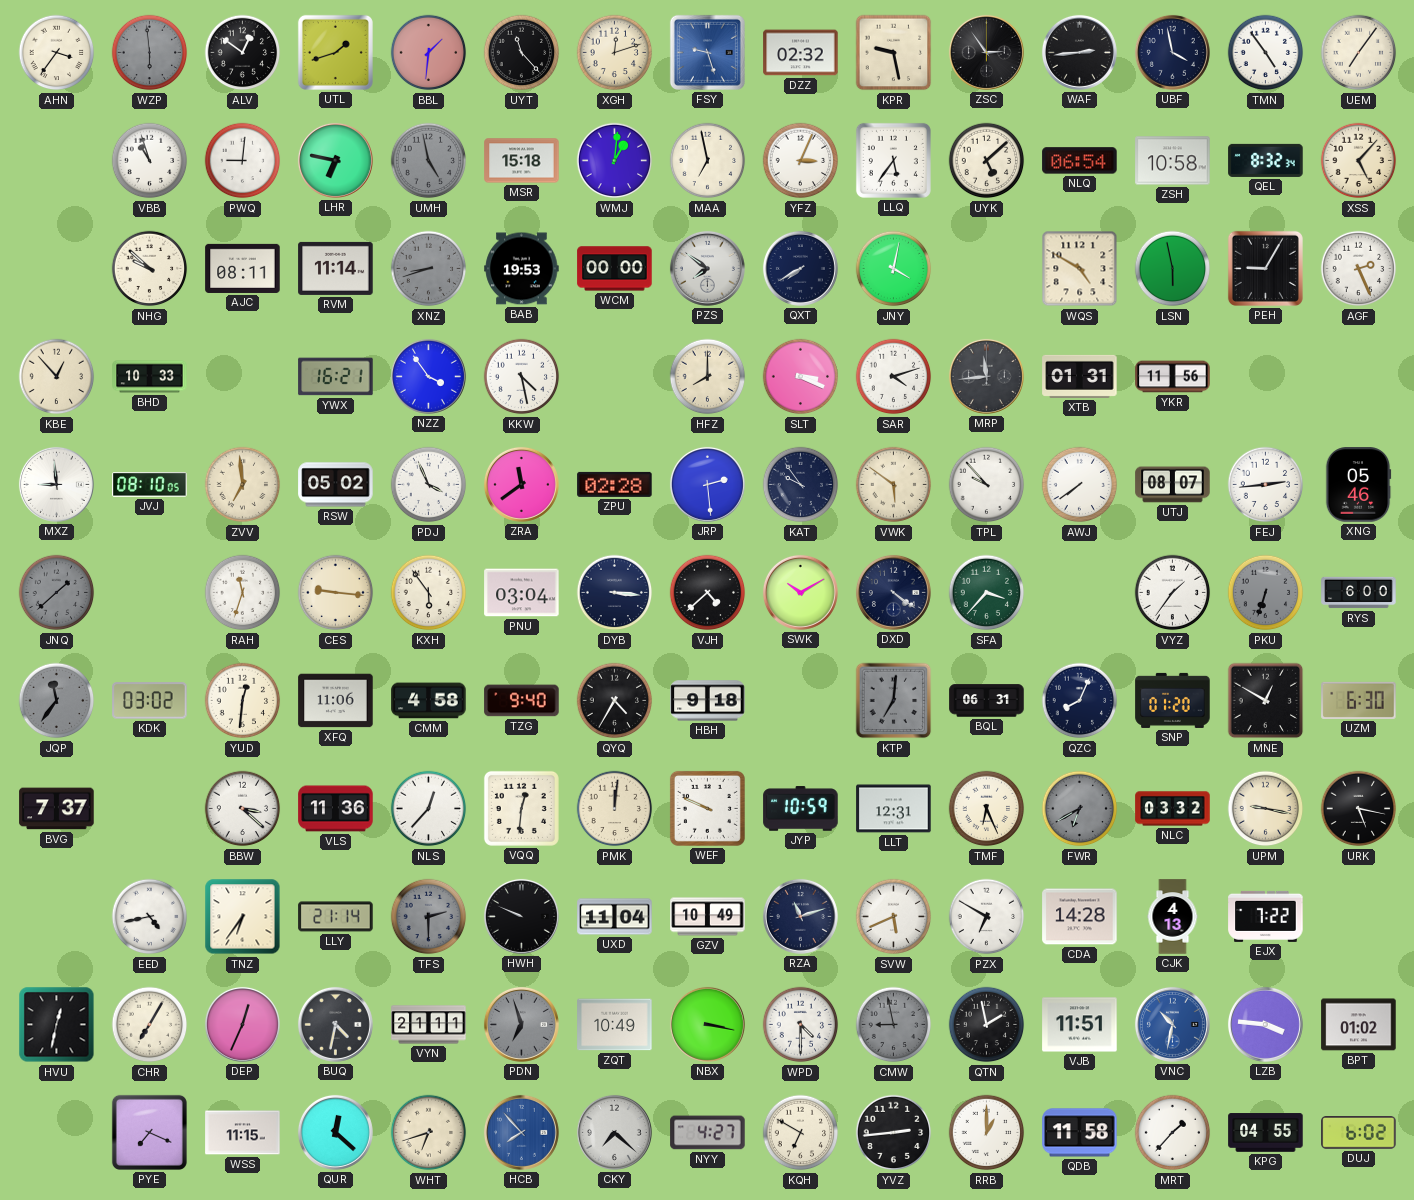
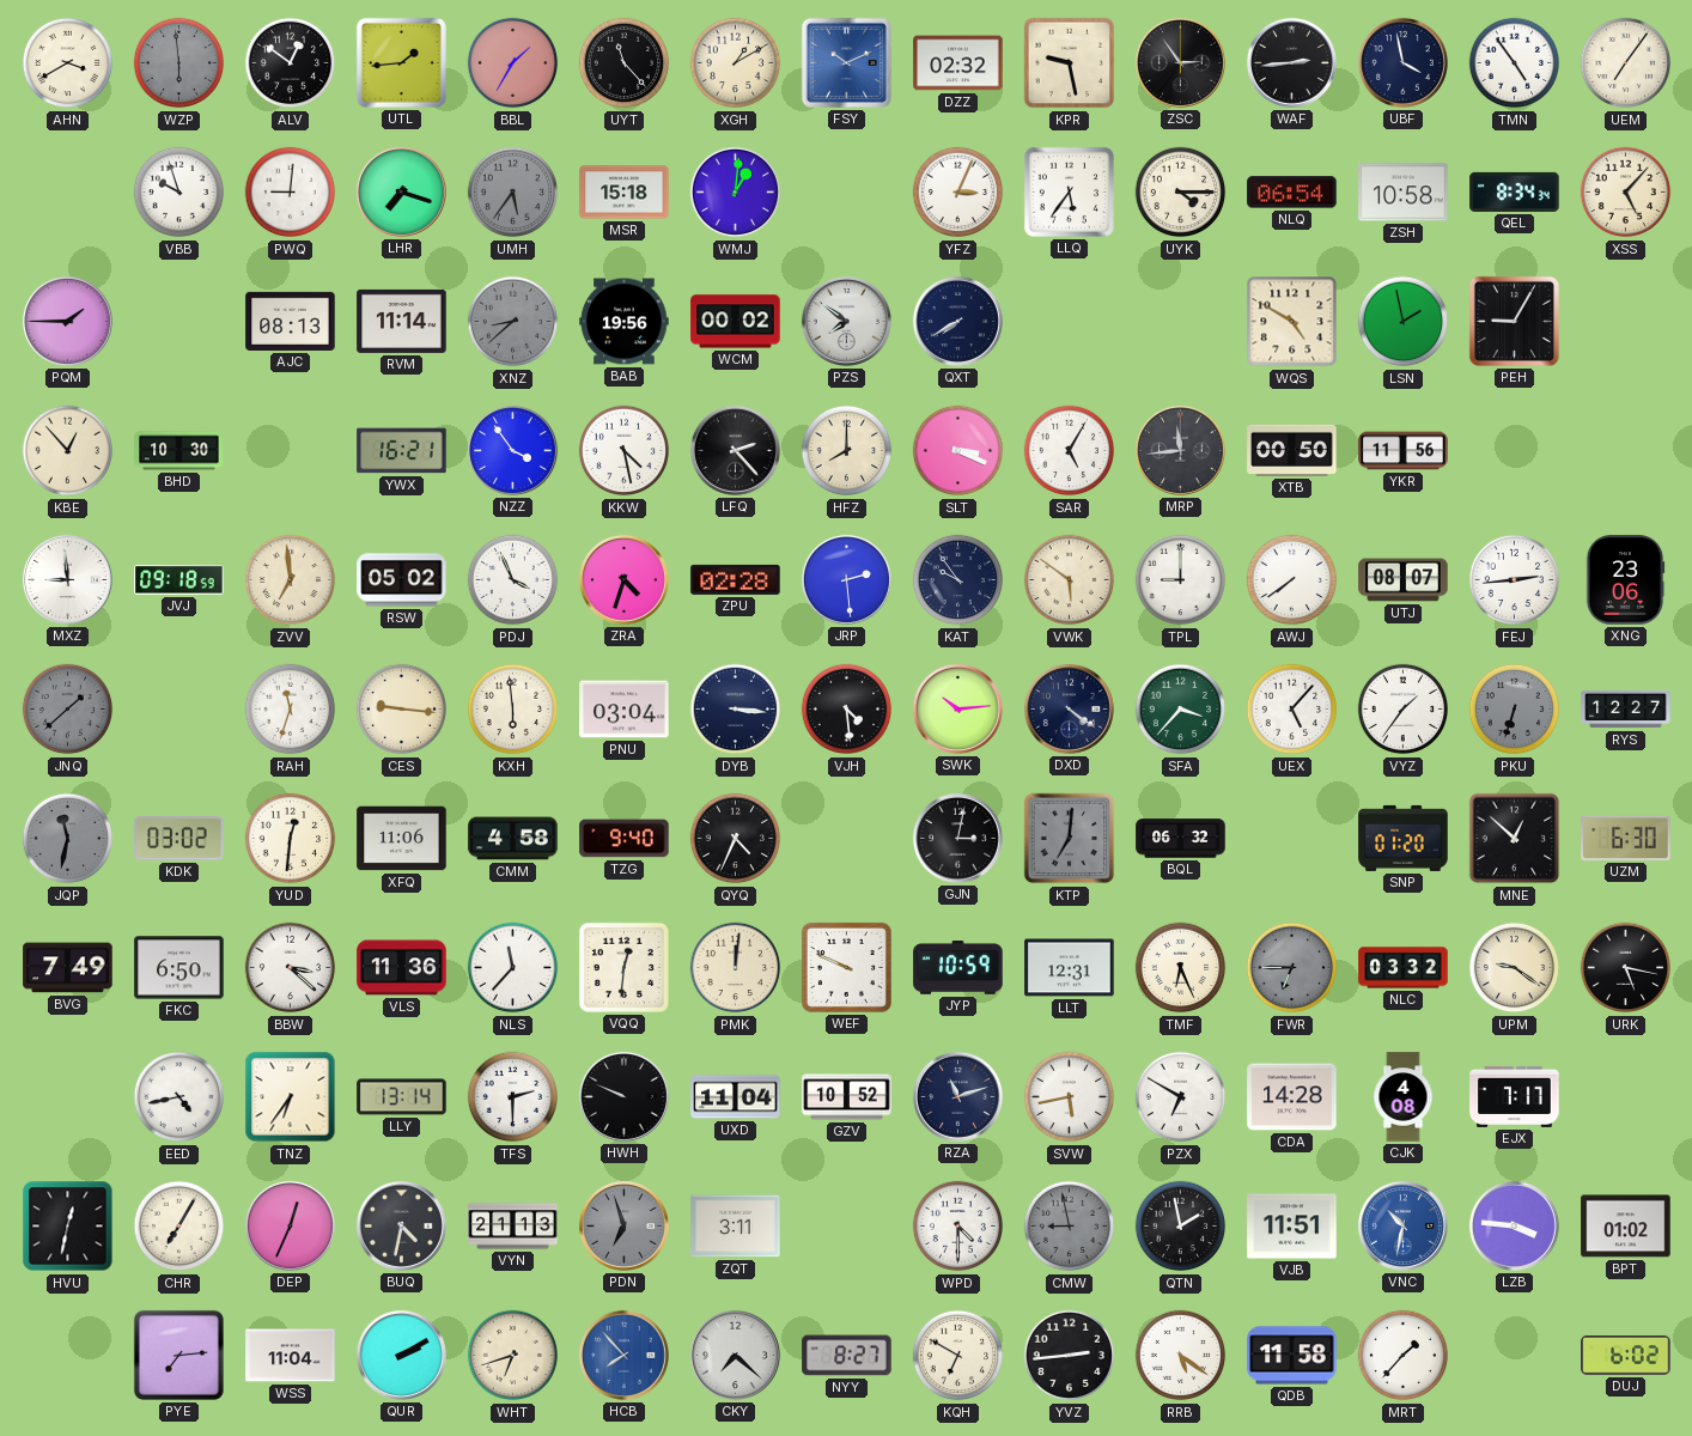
AHN: 3:36 -> 3:40
UTL: 1:42 -> 1:44
BBL: 1:31 -> 1:35
XGH: 12:12 -> 1:10
FSY: 9:27 -> 10:11
VBB: 10:57 -> 9:57
LHR: 6:47 -> 7:18
UMH: 4:58 -> 5:36
MAA: 6:58 -> none
UYK: 5:08 -> 4:15
QEL: 8:32 -> 8:34
PQM: none -> 1:45
NHG: 9:52 -> none
AJC: 08:11 -> 08:13
XNZ: 8:42 -> 8:38
BAB: 19:53 -> 19:56
WCM: 00:00 -> 00:02
JNY: 4:02 -> none
LSN: 5:58 -> 1:58
AGF: 2:26 -> none
BHD: 10:33 -> 10:30
LFQ: none -> 2:23
SAR: 4:12 -> 5:05
XTB: 01:31 -> 00:50
JVJ: 08:10 -> 09:18
ZRA: 11:39 -> 4:33
TPL: 9:53 -> 9:00
XNG: 05:46 -> 23:06
KXH: 5:54 -> 5:59
VJH: 4:38 -> 4:29
SWK: 10:10 -> 10:14
UEX: none -> 5:07
RYS: 6:00 -> 12:27
JQP: 11:36 -> 11:32
QYQ: 4:35 -> 4:34
HBH: 9:18 -> none
GJN: none -> 3:02
BQL: 06:31 -> 06:32
QZC: 8:04 -> none
MNE: 12:50 -> 12:52
BVG: 7:37 -> 7:49
FKC: none -> 6:50
NLS: 12:37 -> 11:37
FWR: 6:40 -> 6:45
UPM: 9:17 -> 9:21
LLY: 21:14 -> 13:14
TFS dial: grey -> white
GZV: 10:49 -> 10:52
SVW: 5:41 -> 5:43
CJK: 4:13 -> 4:08
EJX: 7:22 -> 7:17
VYN: 21:11 -> 21:13
ZQT: 10:49 -> 3:11
NBX: 3:17 -> none
PYE: 7:19 -> 7:14
WSS: 11:15 -> 11:04
QUR: 12:22 -> 2:10
NYY: 4:27 -> 8:27
RRB: 1:00 -> 5:21
KPG: 04:55 -> none
